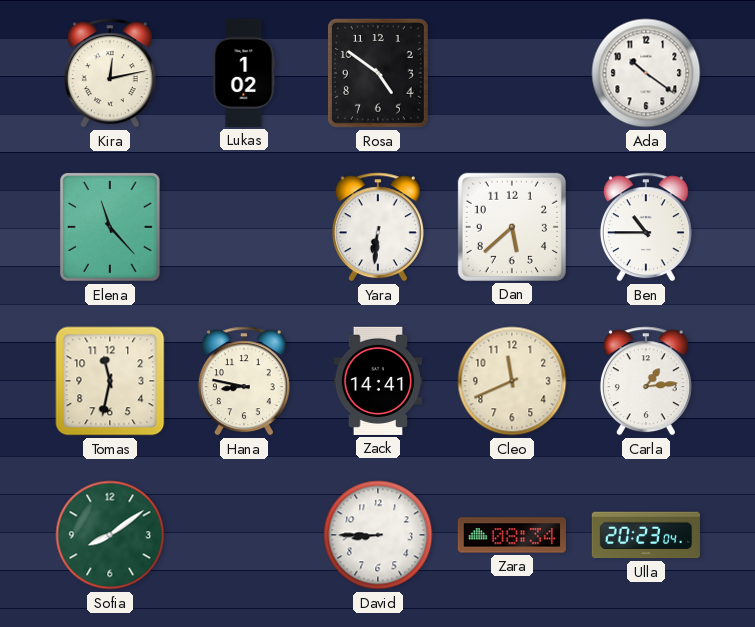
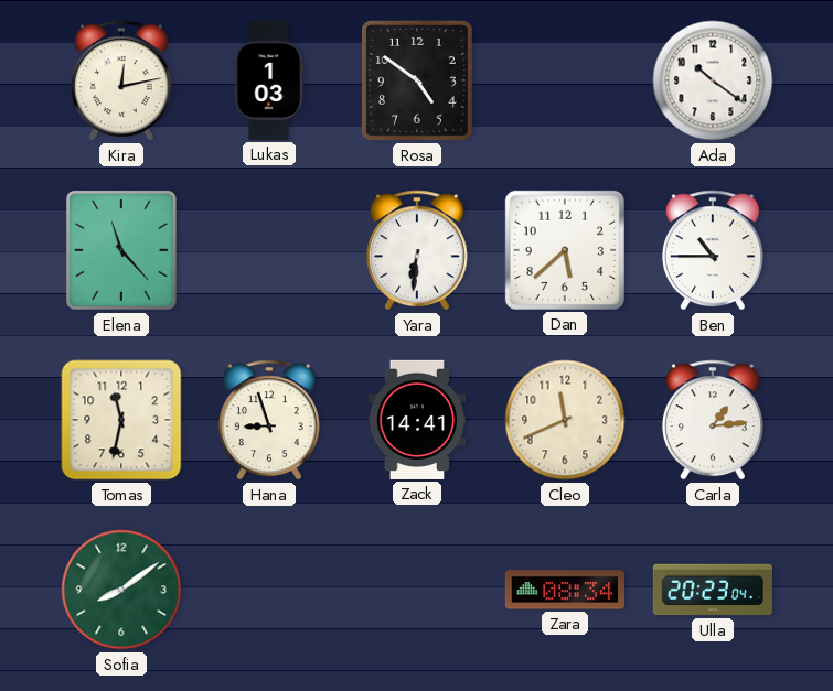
Lukas: 1:02 -> 1:03
Hana: 8:47 -> 8:57
David: 8:45 -> none
